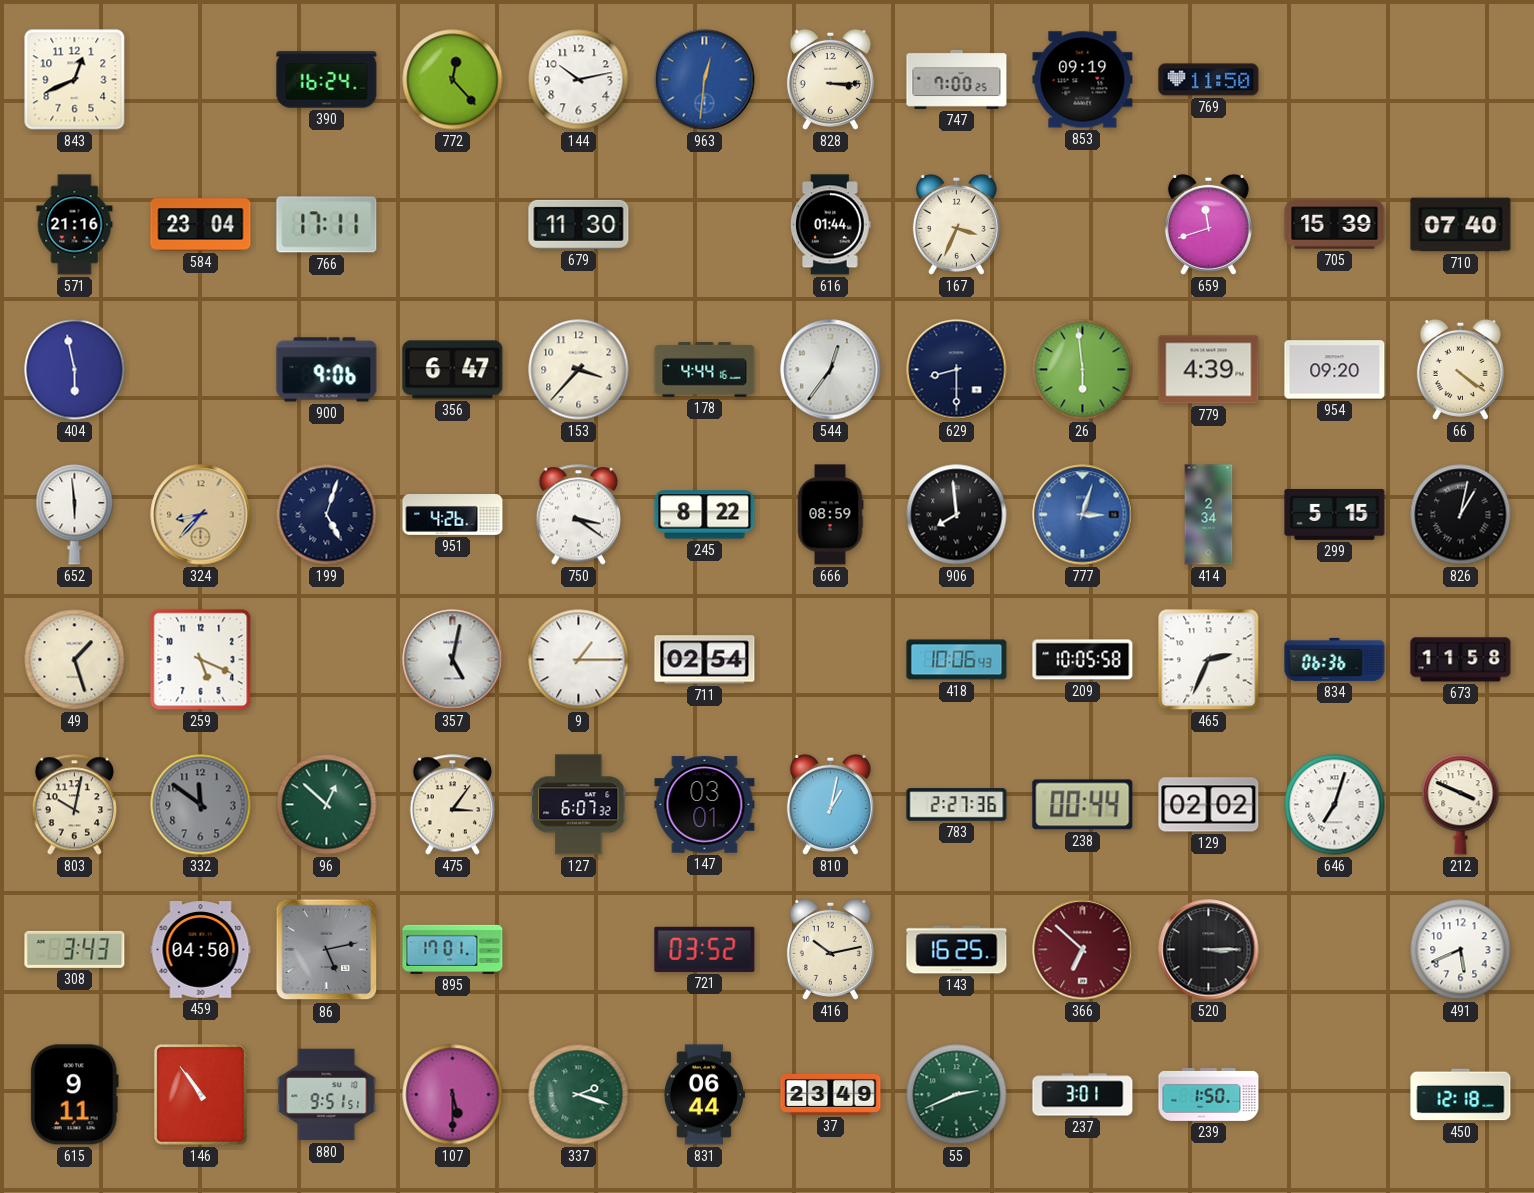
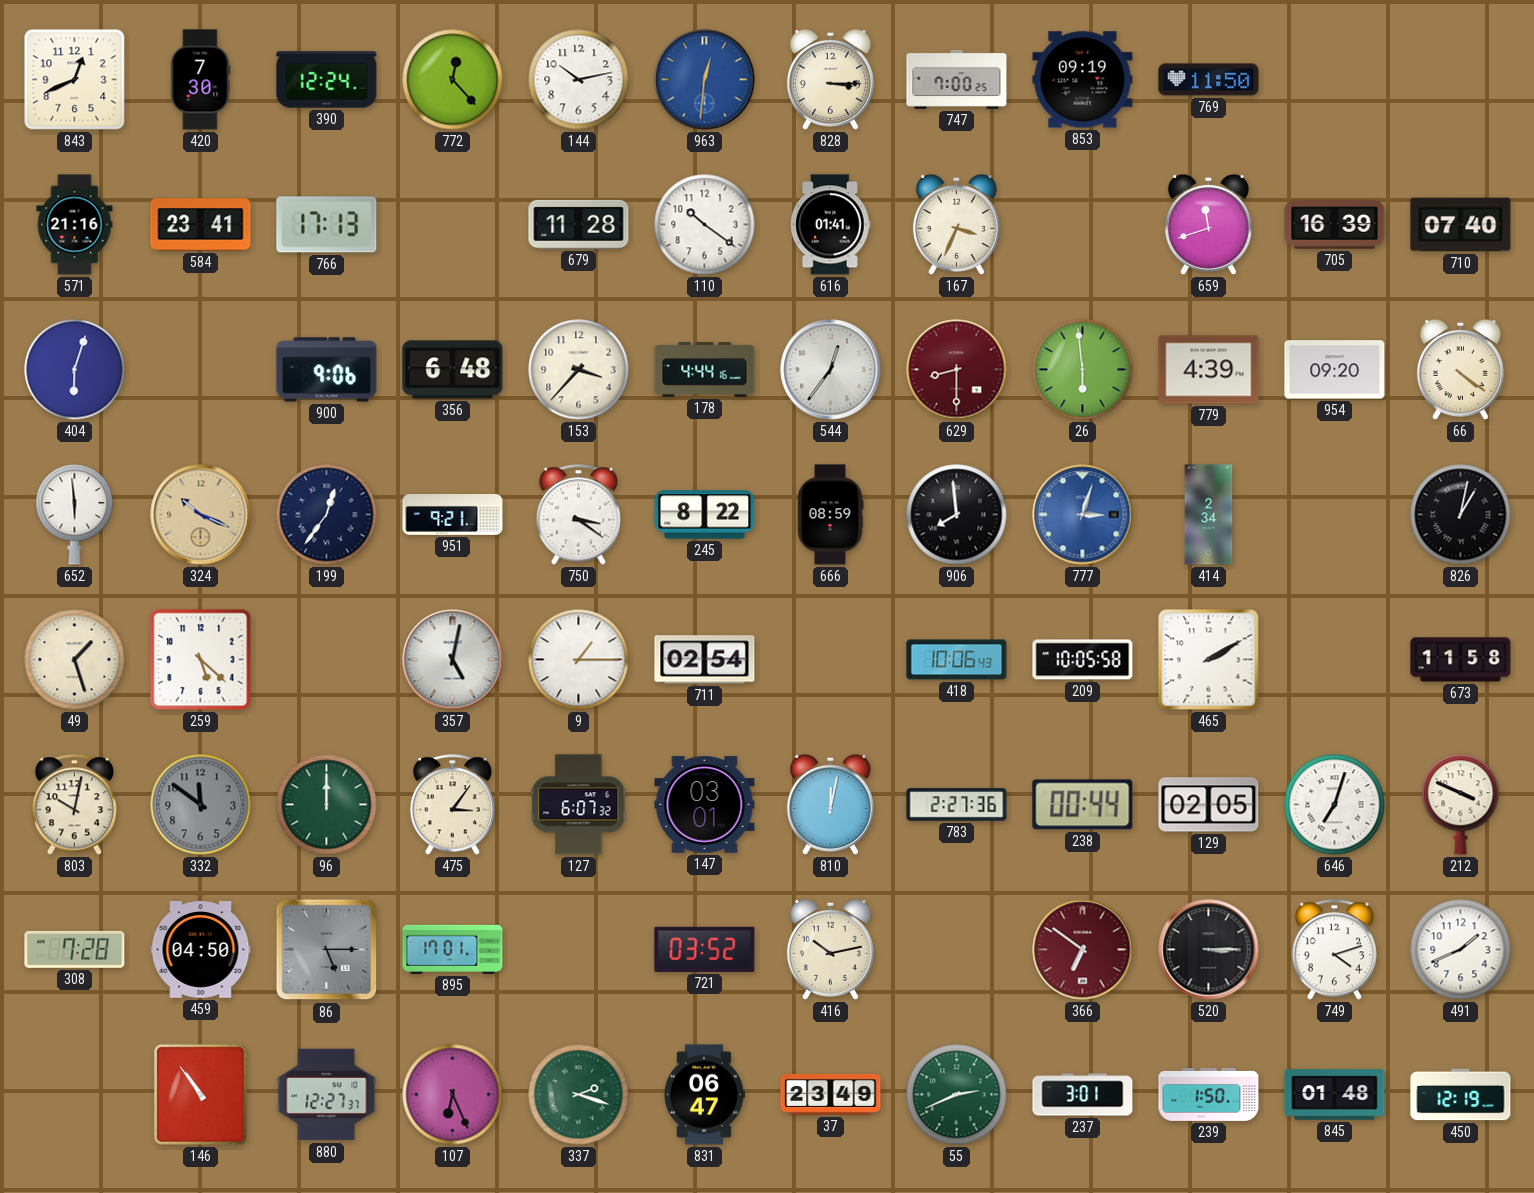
420: none -> 7:30
390: 16:24 -> 12:24
584: 23:04 -> 23:41
766: 17:11 -> 17:13
679: 11:30 -> 11:28
110: none -> 10:21
616: 01:44 -> 01:41
705: 15:39 -> 16:39
404: 5:58 -> 6:03
356: 6:47 -> 6:48
629 dial: navy -> burgundy
324: 8:37 -> 10:19
199: 5:03 -> 12:36
951: 4:26 -> 9:21
299: 5:15 -> none
259: 5:19 -> 5:22
465: 2:34 -> 2:10
834: 06:36 -> none
96: 12:52 -> 12:00
810: 1:02 -> 12:02
129: 02:02 -> 02:05
308: 3:43 -> 7:28
86: 5:13 -> 5:15
143: 16:25 -> none
366: 6:52 -> 6:51
749: none -> 4:12
491: 5:41 -> 1:41
615: 9:11 -> none
880: 9:51 -> 12:27
107: 5:30 -> 6:26
831: 06:44 -> 06:47
845: none -> 01:48
450: 12:18 -> 12:19
